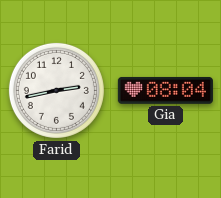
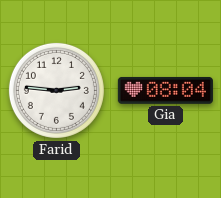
Farid: 2:43 -> 2:46
